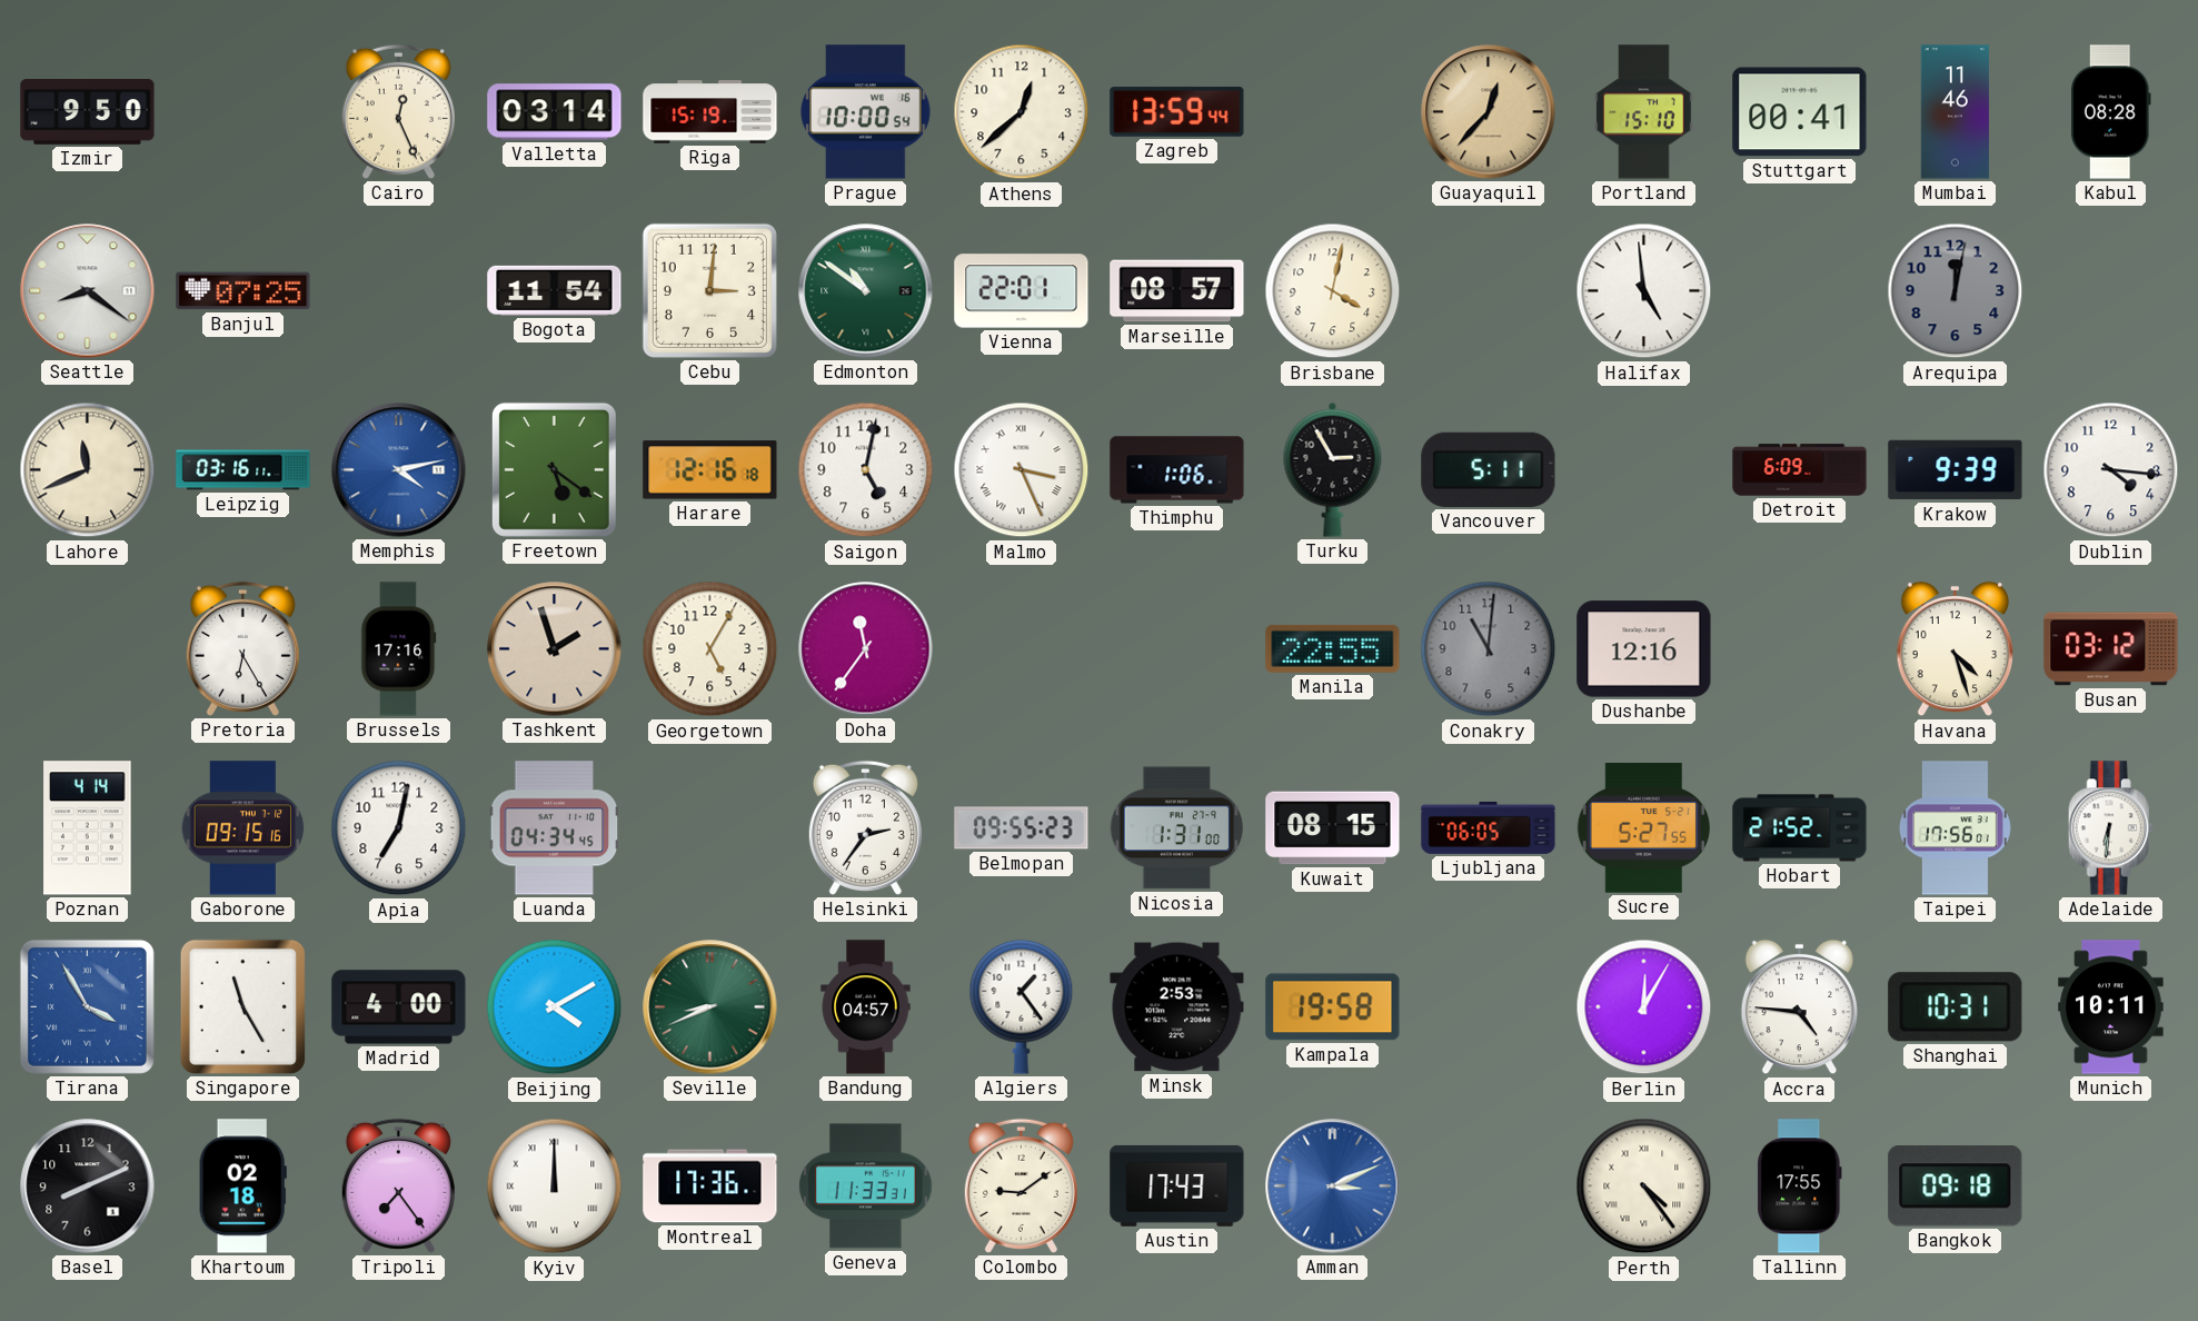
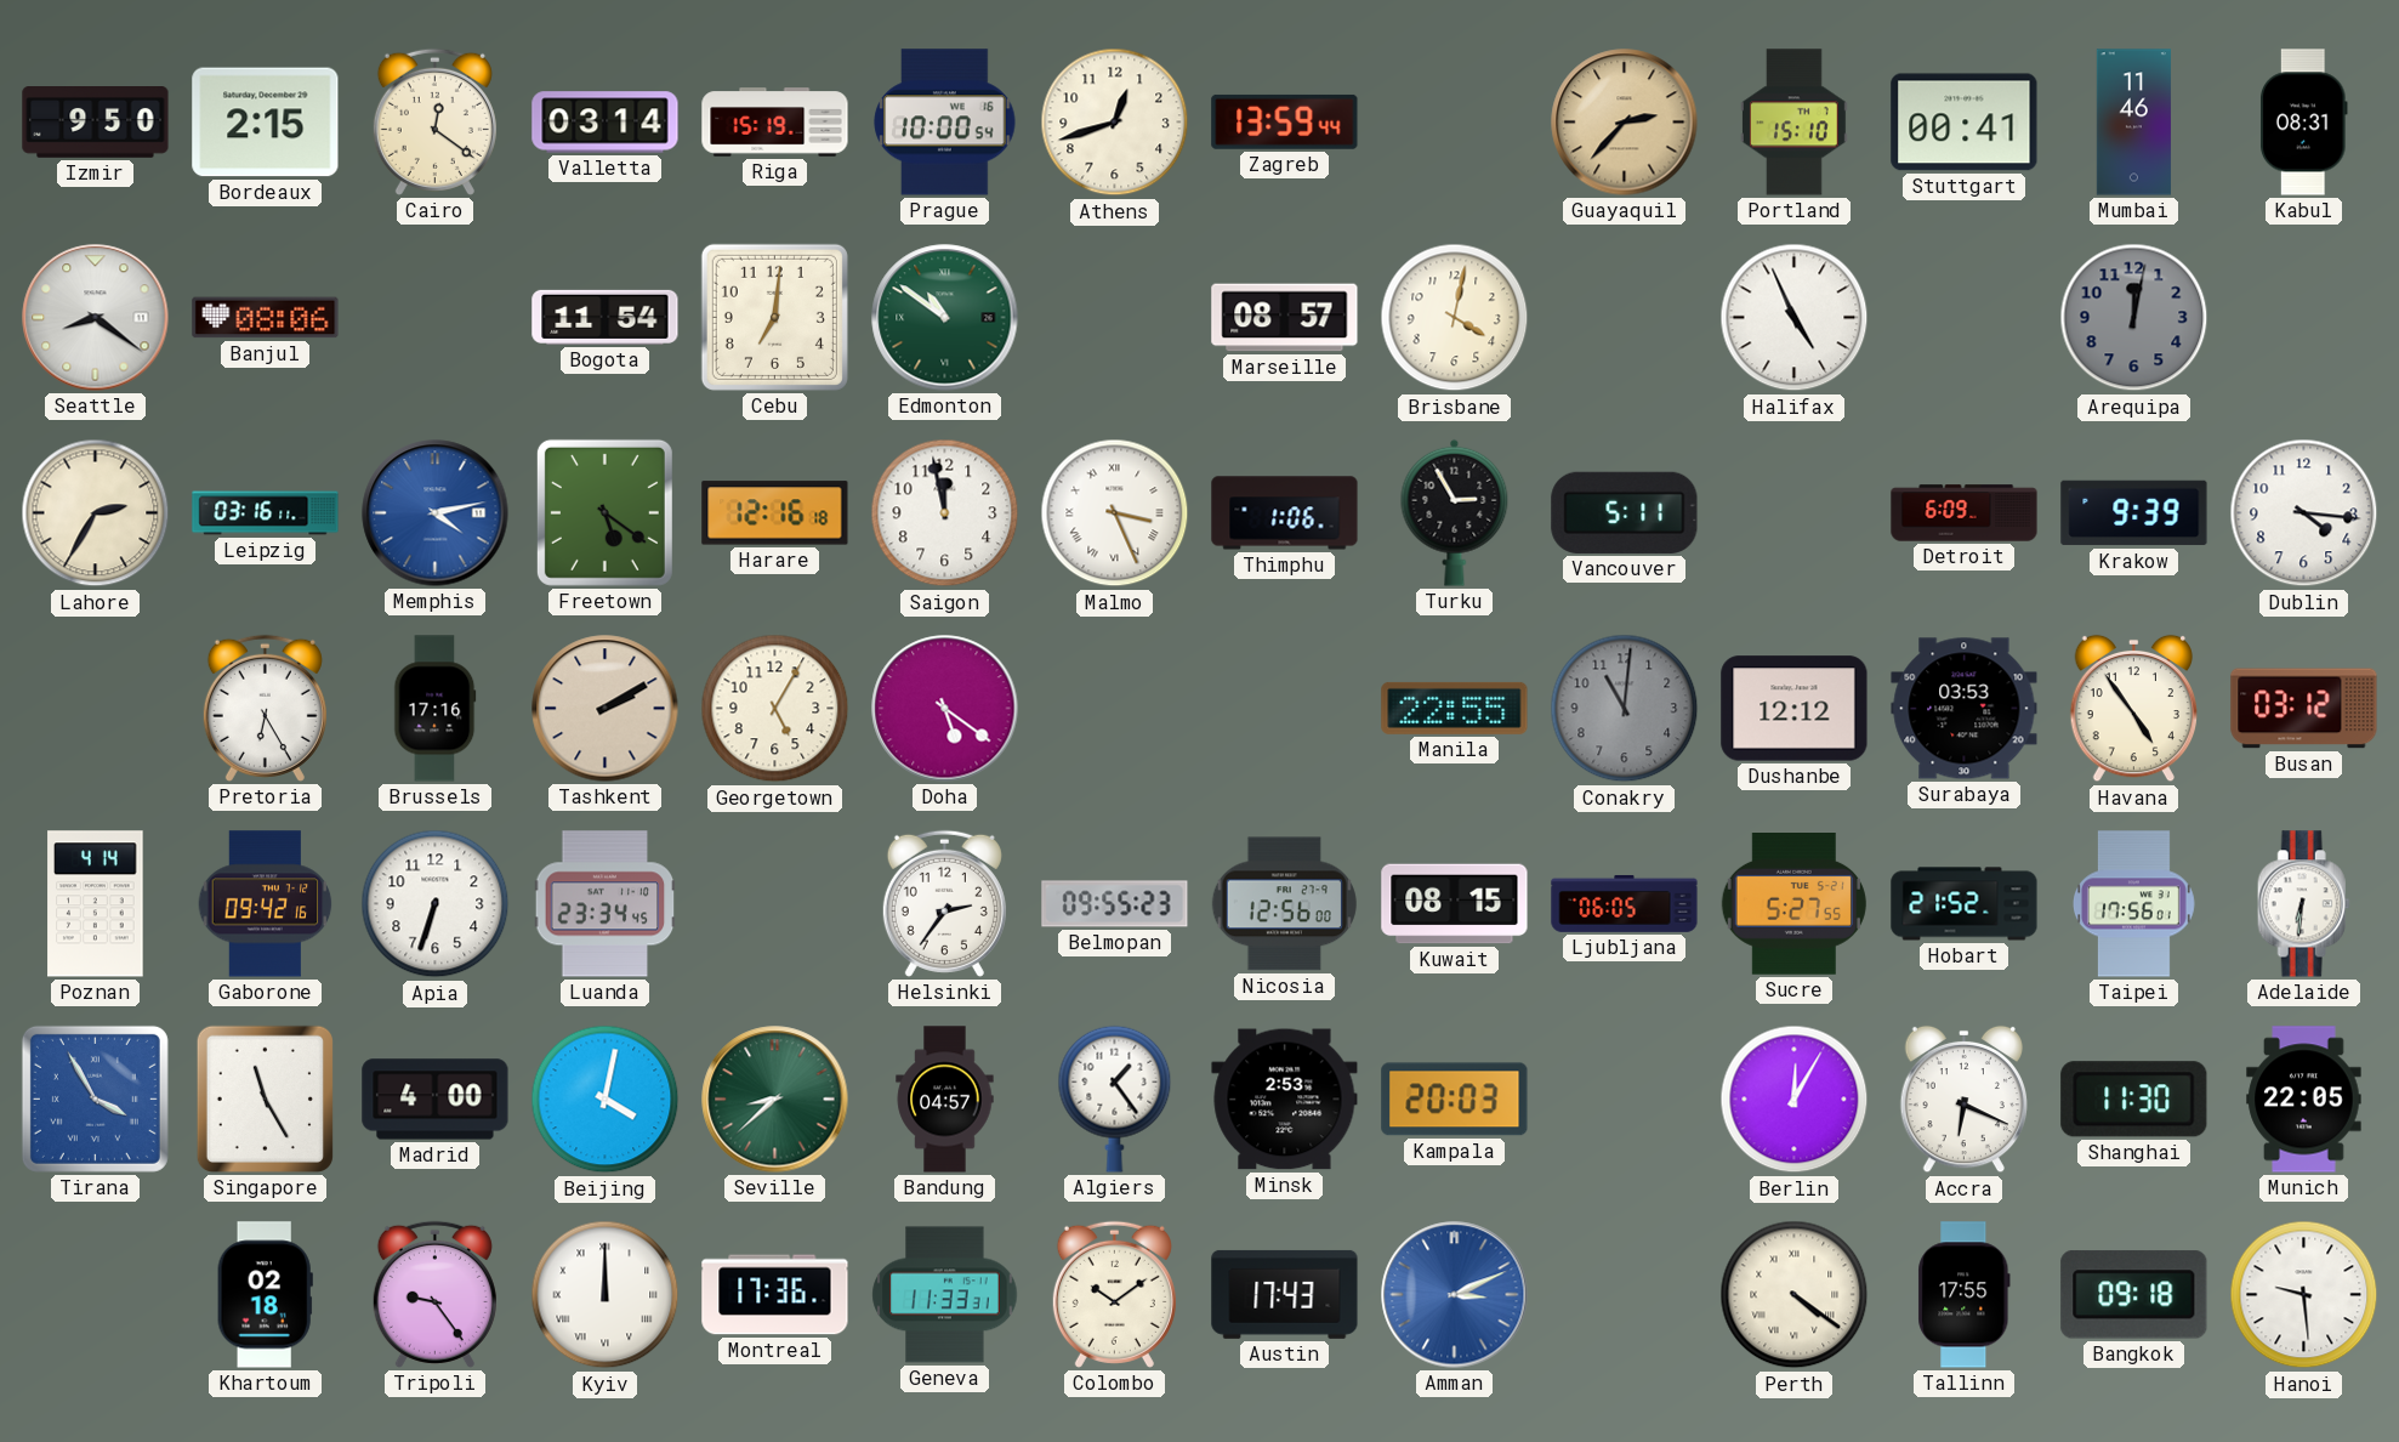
Bordeaux: none -> 2:15
Cairo: 12:26 -> 12:21
Athens: 12:38 -> 12:42
Guayaquil: 12:37 -> 2:37
Kabul: 08:28 -> 08:31
Banjul: 07:25 -> 08:06
Cebu: 3:01 -> 7:01
Vienna: 22:01 -> none
Halifax: 4:59 -> 4:56
Lahore: 11:41 -> 2:35
Saigon: 5:02 -> 11:58
Tashkent: 1:57 -> 2:10
Doha: 11:36 -> 5:21
Dushanbe: 12:16 -> 12:12
Surabaya: none -> 03:53
Havana: 4:27 -> 4:54
Gaborone: 09:15 -> 09:42
Apia: 7:02 -> 6:33
Luanda: 04:34 -> 23:34
Nicosia: 1:31 -> 12:56
Beijing: 4:10 -> 4:02
Seville: 8:41 -> 8:38
Kampala: 19:58 -> 20:03
Accra: 4:46 -> 6:19
Shanghai: 10:31 -> 11:30
Munich: 10:11 -> 22:05
Basel: 8:11 -> none
Tripoli: 7:24 -> 9:24
Colombo: 9:09 -> 10:09
Perth: 4:24 -> 4:21
Hanoi: none -> 9:29
